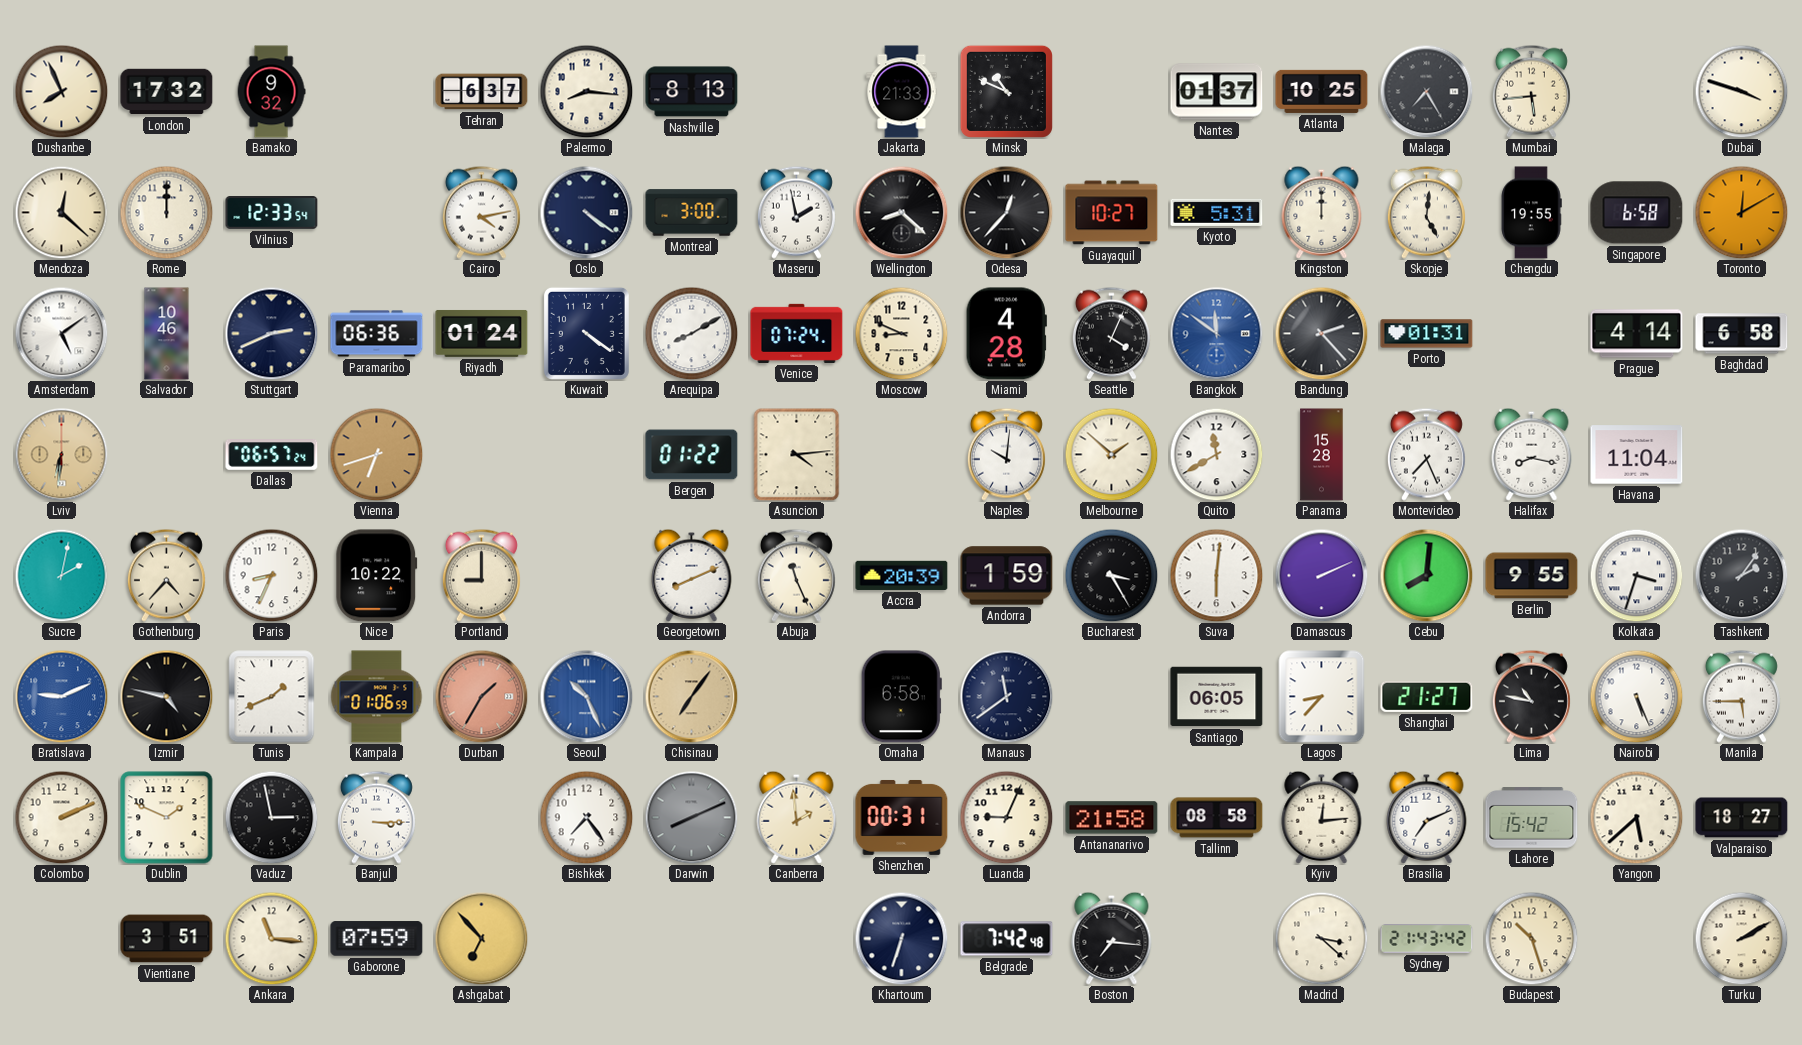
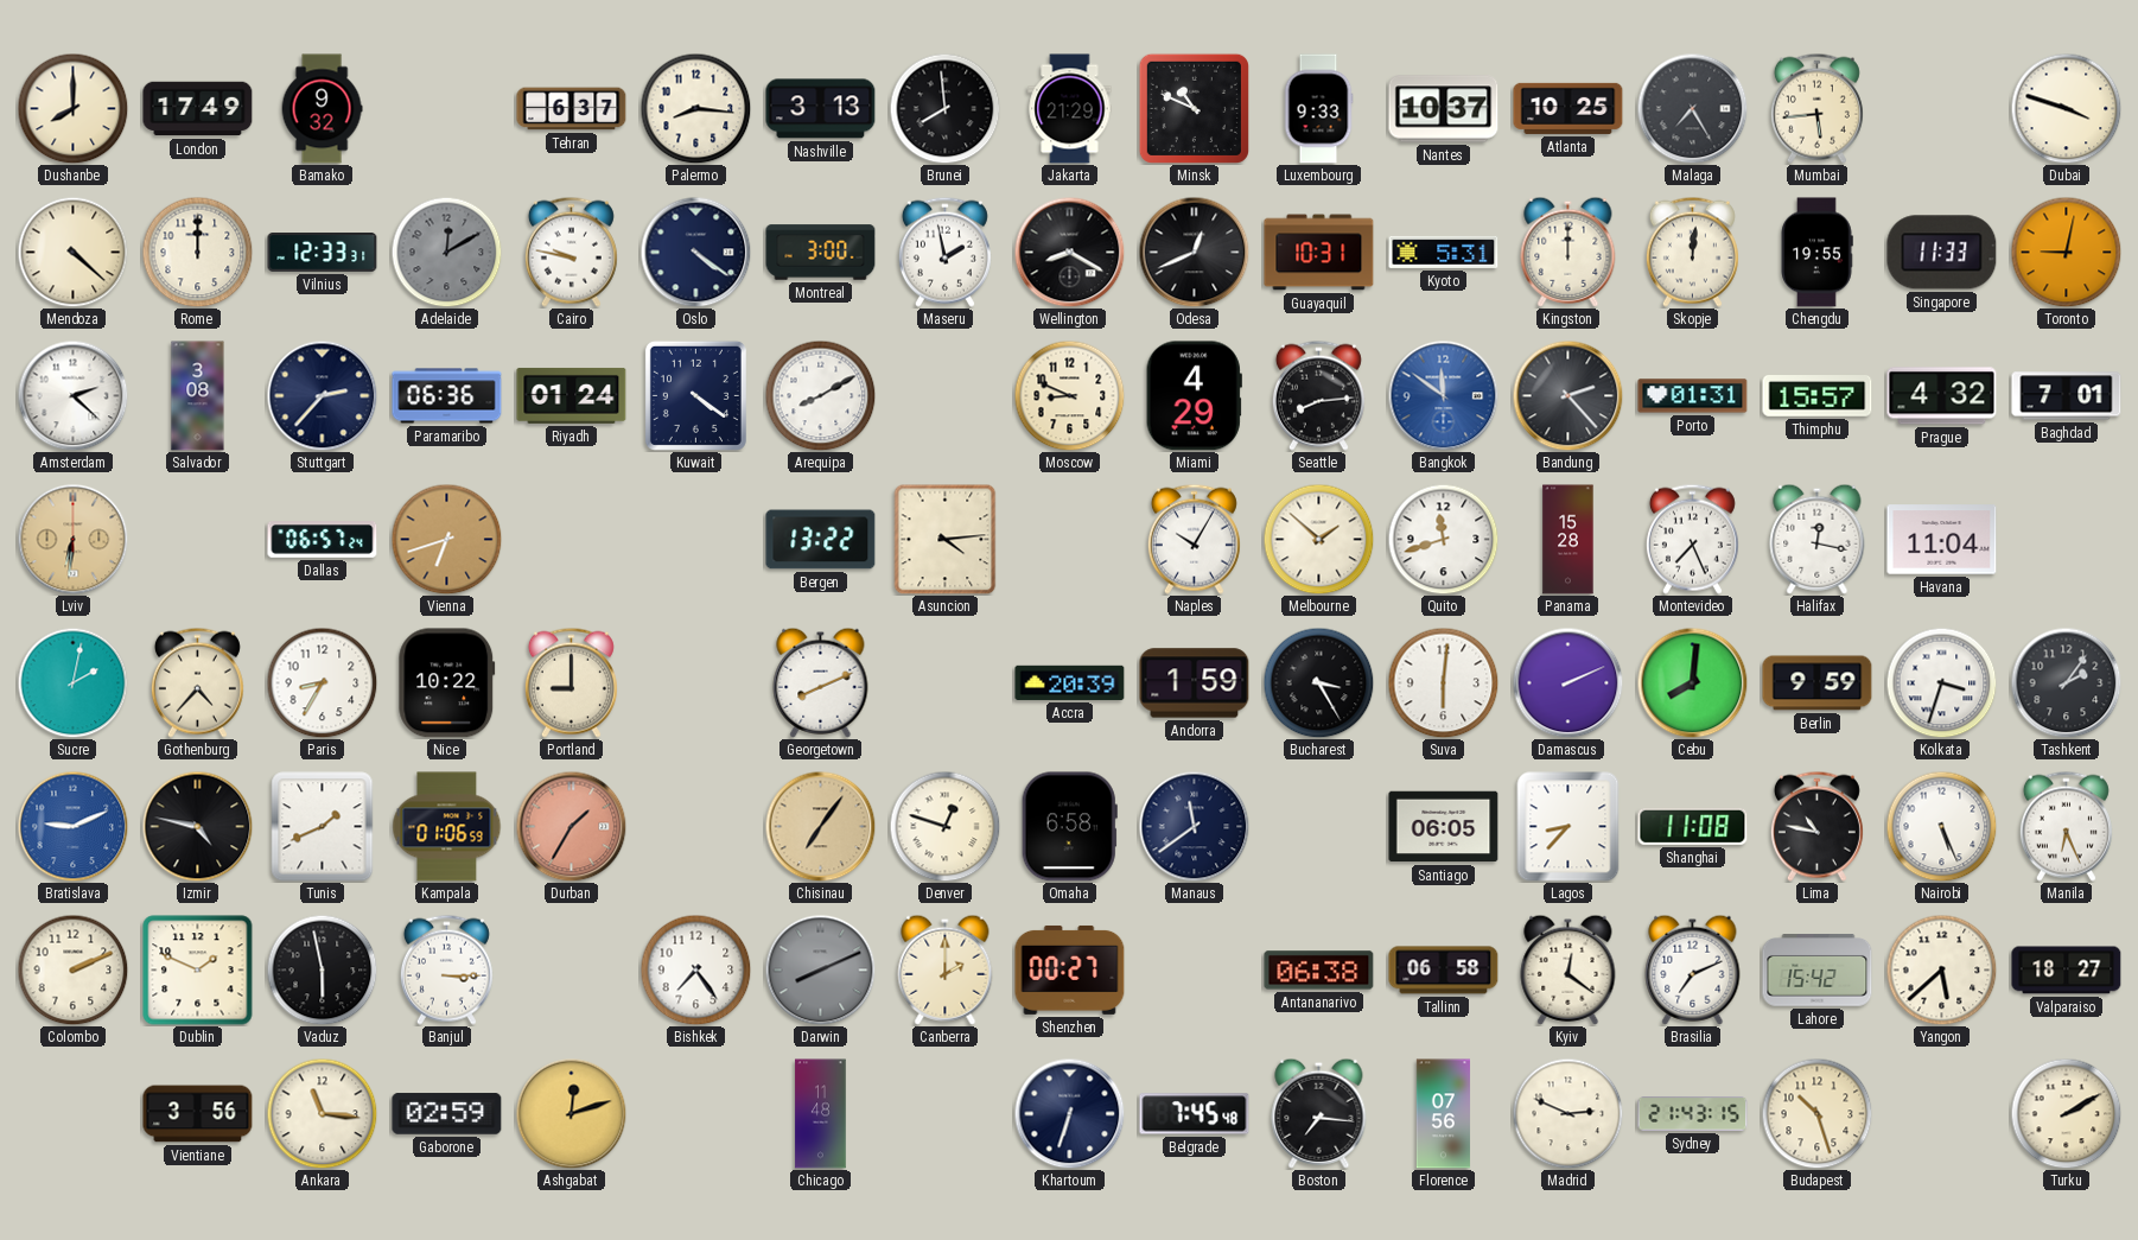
Dushanbe: 7:56 -> 8:00
London: 17:32 -> 17:49
Nashville: 8:13 -> 3:13
Brunei: none -> 7:59
Jakarta: 21:33 -> 21:29
Luxembourg: none -> 9:33
Nantes: 01:37 -> 10:37
Mendoza: 12:22 -> 4:22
Vilnius: 12:33:54 -> 12:33:31
Adelaide: none -> 12:10
Cairo: 4:13 -> 9:47
Wellington: 8:22 -> 8:20
Odesa: 12:37 -> 12:41
Guayaquil: 10:27 -> 10:31
Skopje: 5:01 -> 12:01
Singapore: 6:58 -> 11:33
Toronto: 12:10 -> 9:02
Amsterdam: 5:09 -> 2:22
Salvador: 10:46 -> 3:08
Stuttgart: 2:41 -> 2:37
Venice: 07:24 -> none
Miami: 4:28 -> 4:29
Seattle: 4:04 -> 8:14
Thimphu: none -> 15:57
Prague: 4:14 -> 4:32
Baghdad: 6:58 -> 7:01
Bergen: 01:22 -> 13:22
Naples: 10:01 -> 10:05
Quito: 11:40 -> 11:42
Halifax: 8:17 -> 12:17
Paris: 8:34 -> 8:35
Abuja: 11:26 -> none
Berlin: 9:55 -> 9:59
Seoul: 10:26 -> none
Denver: none -> 12:48
Shanghai: 21:27 -> 11:08
Manila: 5:45 -> 6:26
Vaduz: 2:58 -> 5:58
Canberra: 1:59 -> 2:00
Shenzhen: 00:31 -> 00:27
Luanda: 9:04 -> none
Antananarivo: 21:58 -> 06:38
Tallinn: 08:58 -> 06:58
Kyiv: 12:14 -> 12:21
Vientiane: 3:51 -> 3:56
Gaborone: 07:59 -> 02:59
Ashgabat: 6:53 -> 12:12
Chicago: none -> 11:48
Belgrade: 7:42 -> 7:45
Florence: none -> 07:56
Madrid: 3:22 -> 2:49
Sydney: 21:43:42 -> 21:43:15
